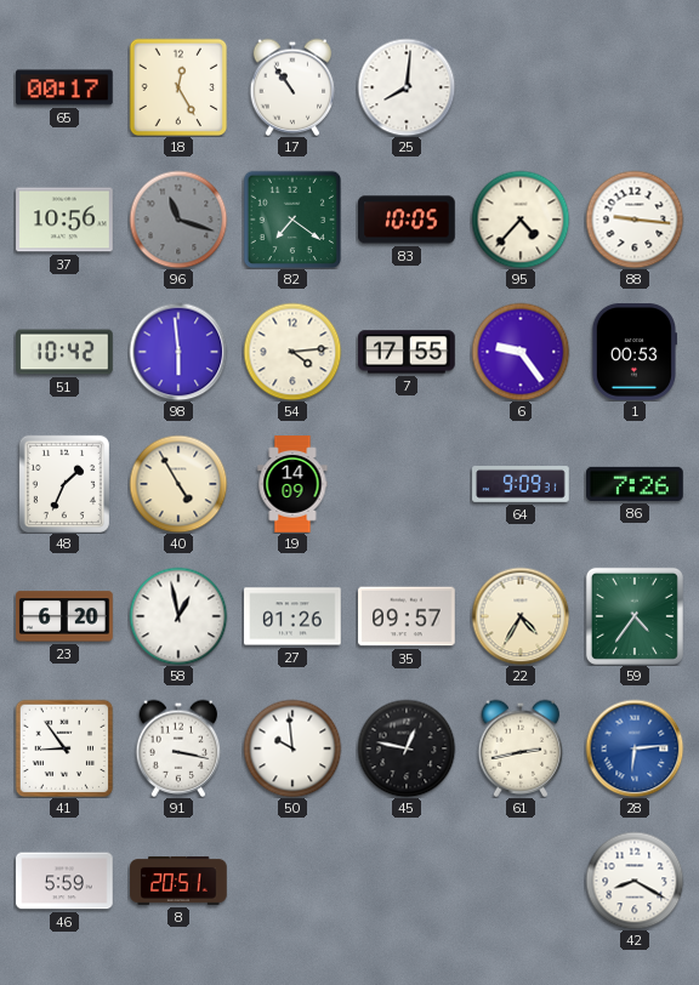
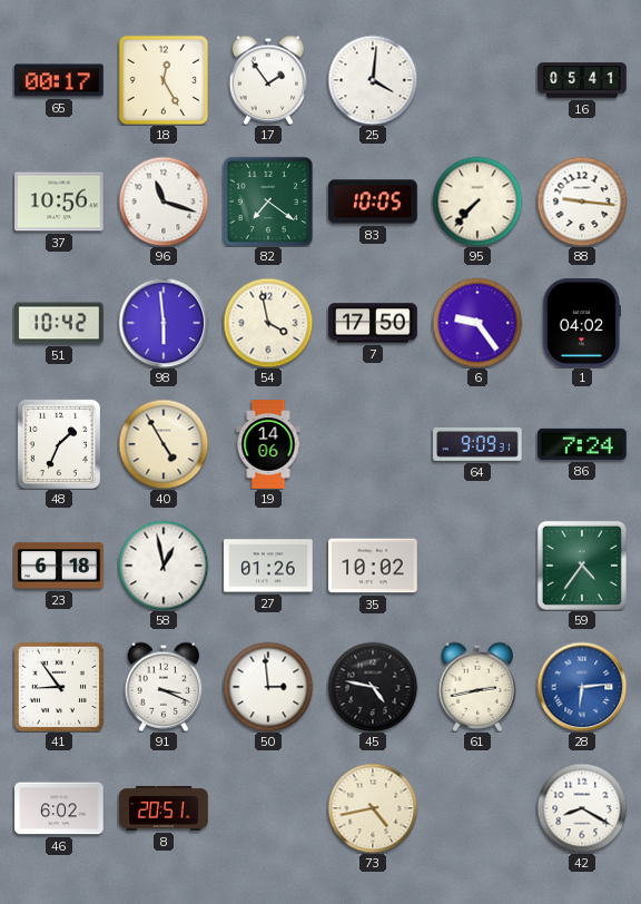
17: 10:54 -> 1:54
25: 8:01 -> 4:01
16: none -> 05:41
96 dial: grey -> white
95: 4:37 -> 7:37
54: 4:14 -> 3:58
7: 17:55 -> 17:50
1: 00:53 -> 04:02
19: 14:09 -> 14:06
86: 7:26 -> 7:24
23: 6:20 -> 6:18
35: 09:57 -> 10:02
22: 4:35 -> none
91: 3:17 -> 3:19
50: 9:59 -> 2:59
45: 12:47 -> 4:47
46: 5:59 -> 6:02
73: none -> 4:43
